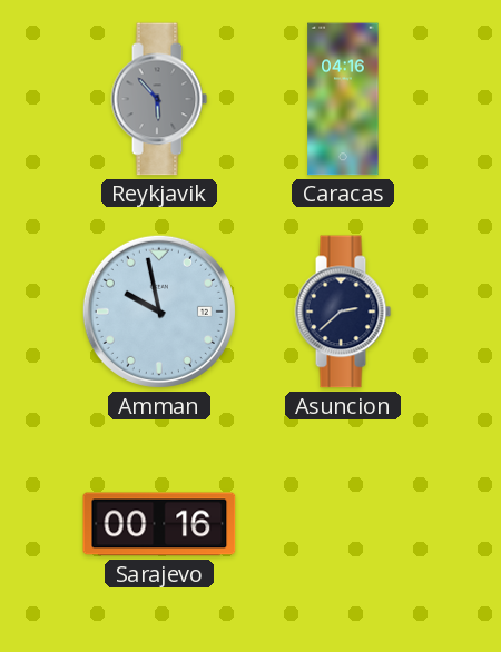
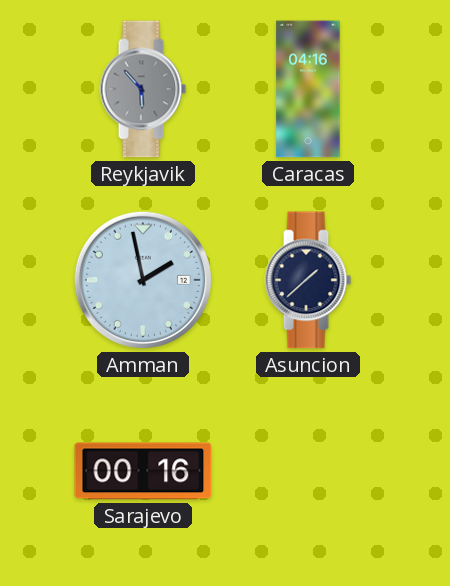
Amman: 9:58 -> 1:58
Asuncion: 2:38 -> 1:38
